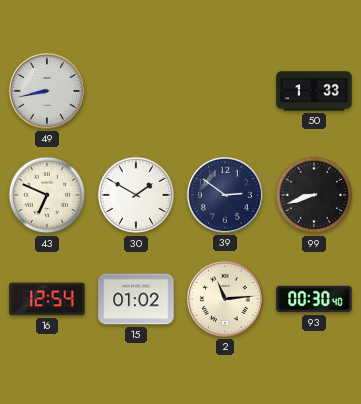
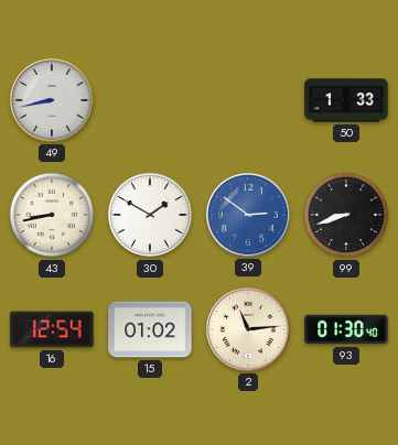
43: 6:49 -> 8:43
39 dial: navy -> blue
93: 00:30 -> 01:30
